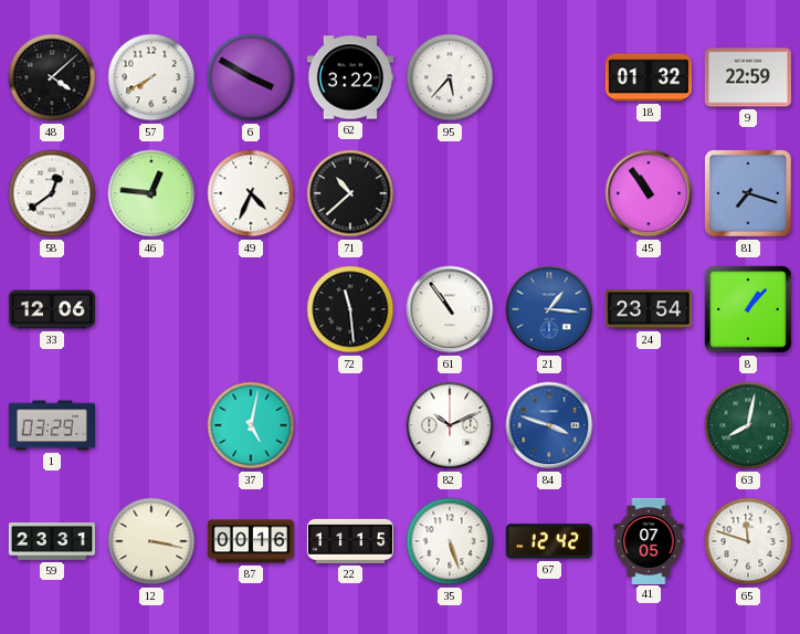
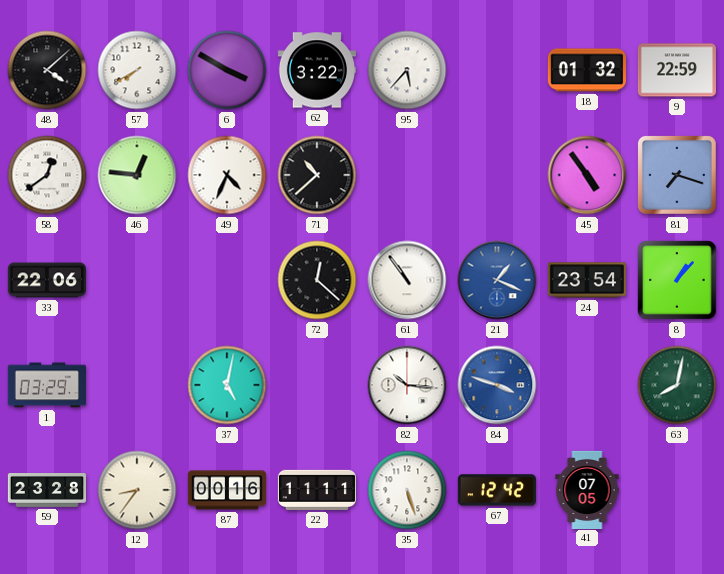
45: 10:54 -> 4:54
33: 12:06 -> 22:06
72: 11:29 -> 12:22
21: 1:16 -> 1:19
82: 10:11 -> 10:16
59: 23:31 -> 23:28
12: 3:17 -> 8:36
22: 11:15 -> 11:11
65: 11:48 -> none
